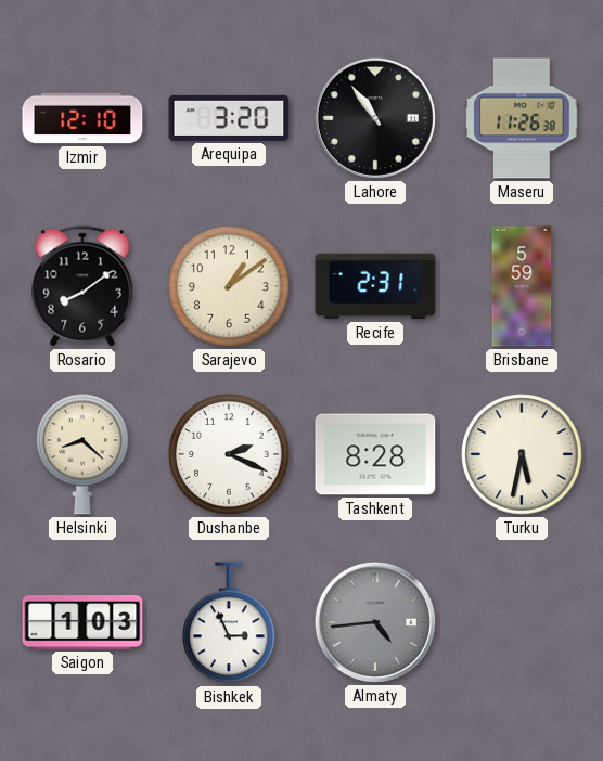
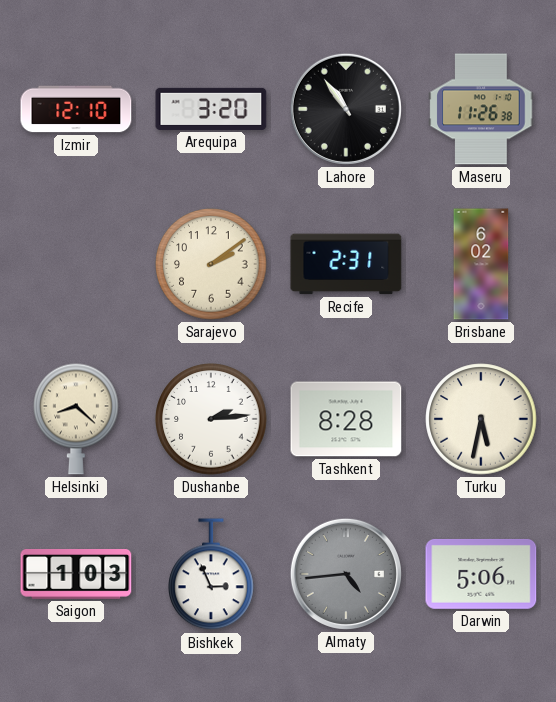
Rosario: 8:09 -> none
Sarajevo: 1:09 -> 2:09
Brisbane: 5:59 -> 6:02
Dushanbe: 2:19 -> 2:14
Darwin: none -> 5:06
